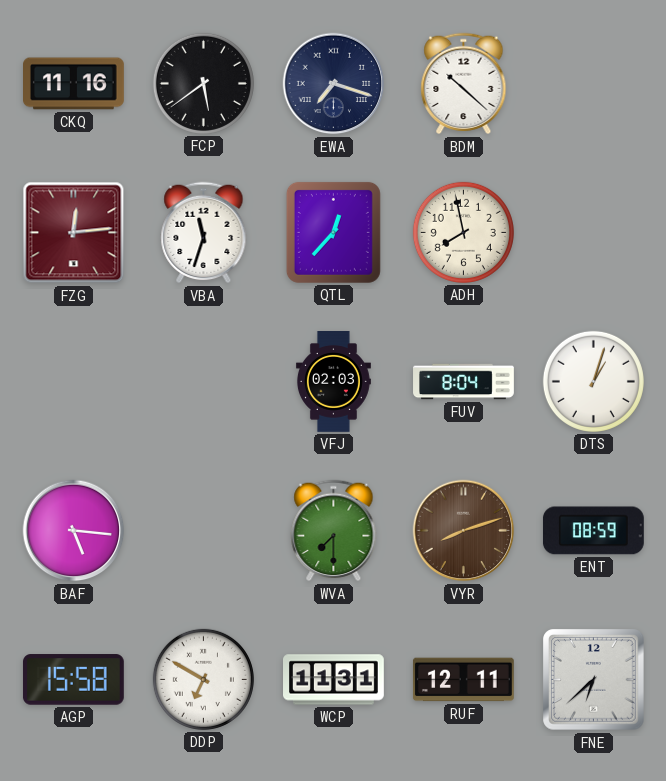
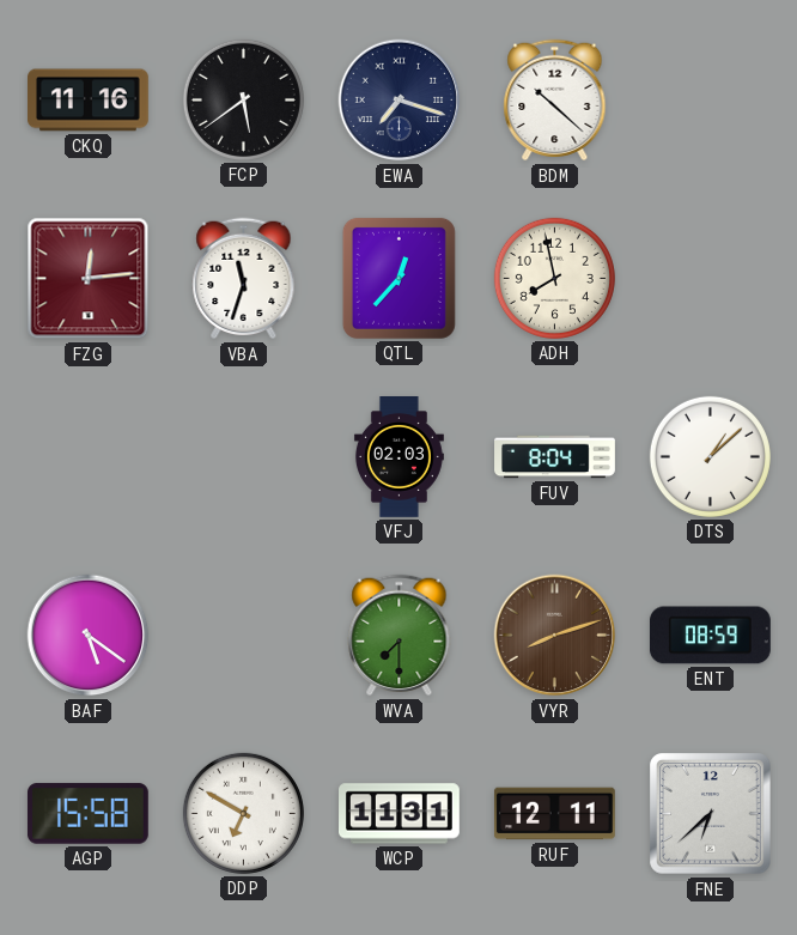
DTS: 1:03 -> 1:08
BAF: 5:16 -> 5:21
